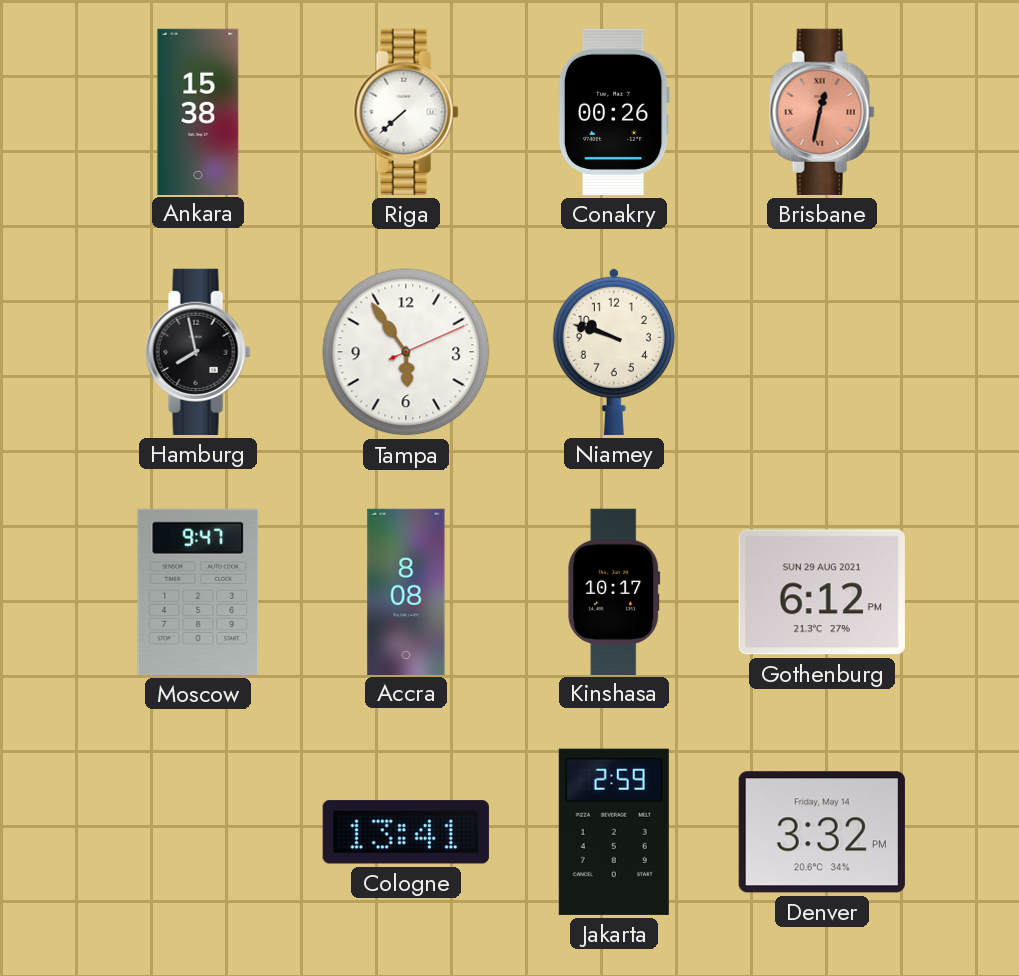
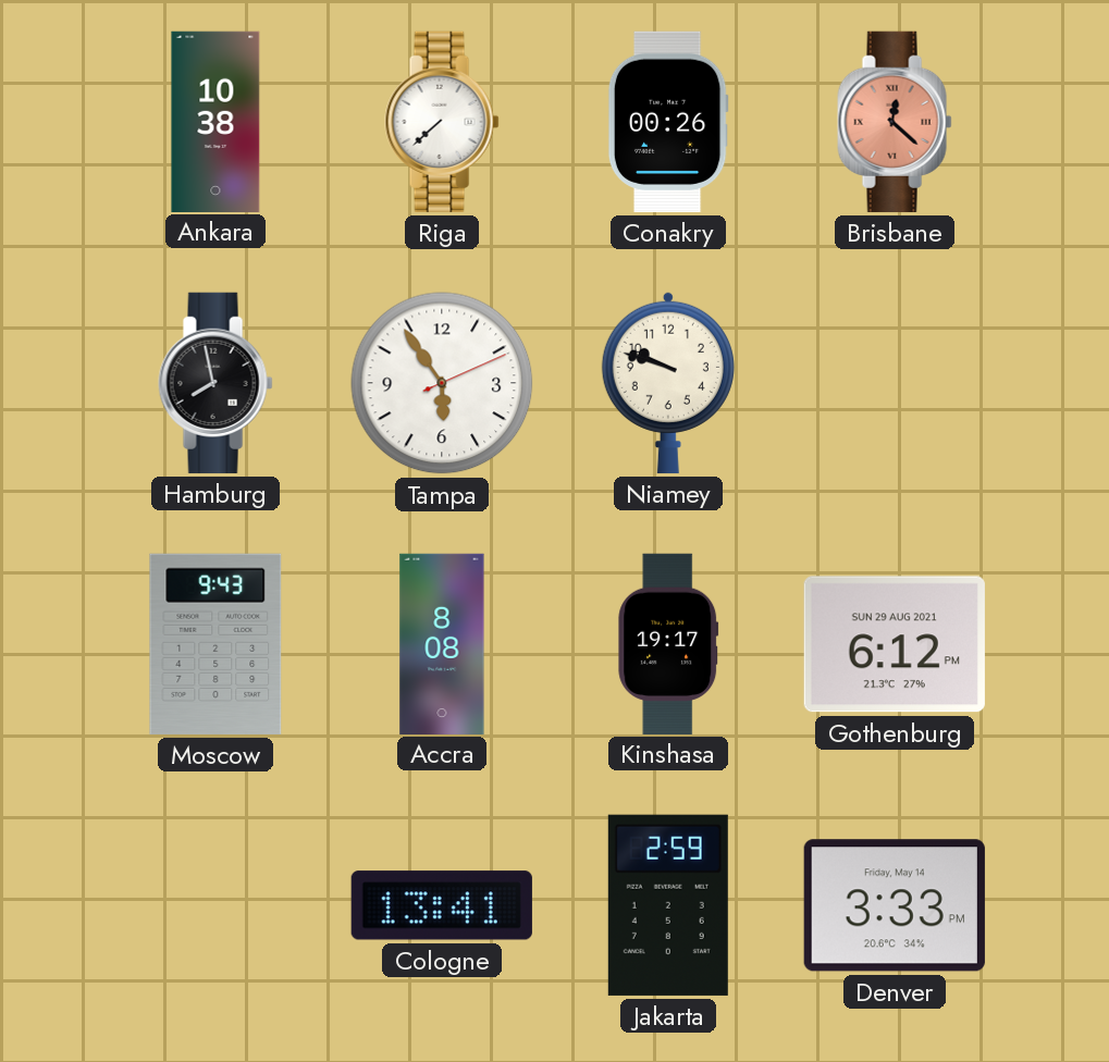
Ankara: 15:38 -> 10:38
Brisbane: 12:32 -> 12:22
Moscow: 9:47 -> 9:43
Kinshasa: 10:17 -> 19:17
Denver: 3:32 -> 3:33
